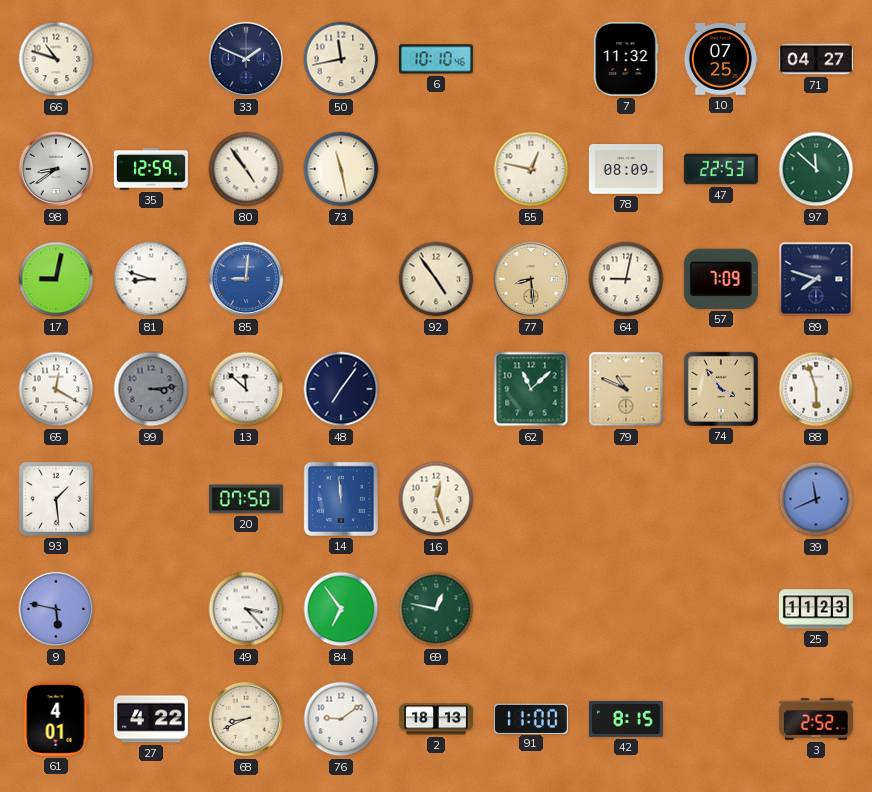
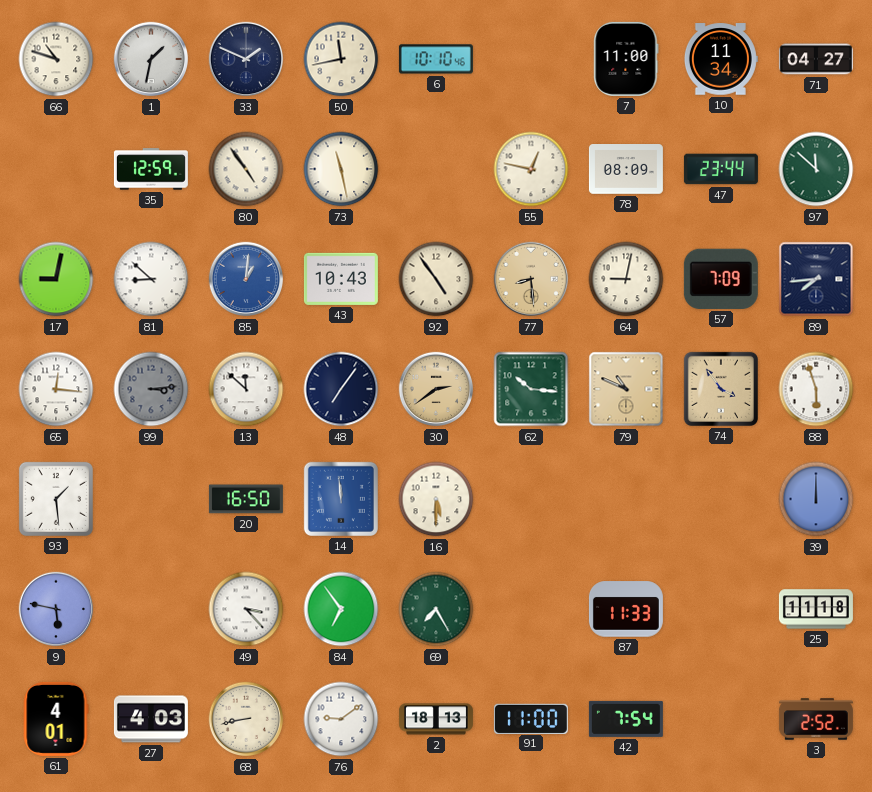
1: none -> 1:32
7: 11:32 -> 11:00
10: 07:25 -> 11:34
98: 8:39 -> none
47: 22:53 -> 23:44
81: 8:48 -> 8:52
85: 9:01 -> 1:01
43: none -> 10:43
89: 7:48 -> 7:44
65: 12:20 -> 12:16
30: none -> 2:39
62: 11:08 -> 10:16
20: 07:50 -> 16:50
16: 12:27 -> 5:30
39: 11:41 -> 12:00
69: 12:47 -> 7:25
87: none -> 11:33
25: 11:23 -> 11:18
27: 4:22 -> 4:03
68: 8:41 -> 8:43
42: 8:15 -> 7:54
